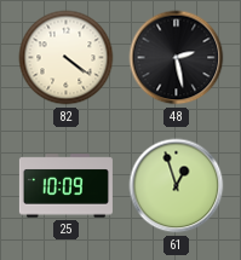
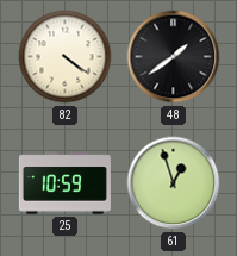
48: 2:28 -> 1:39
25: 10:09 -> 10:59
